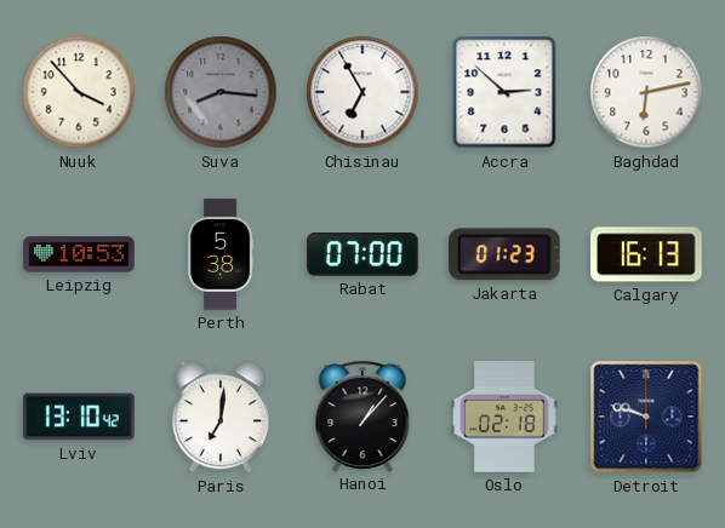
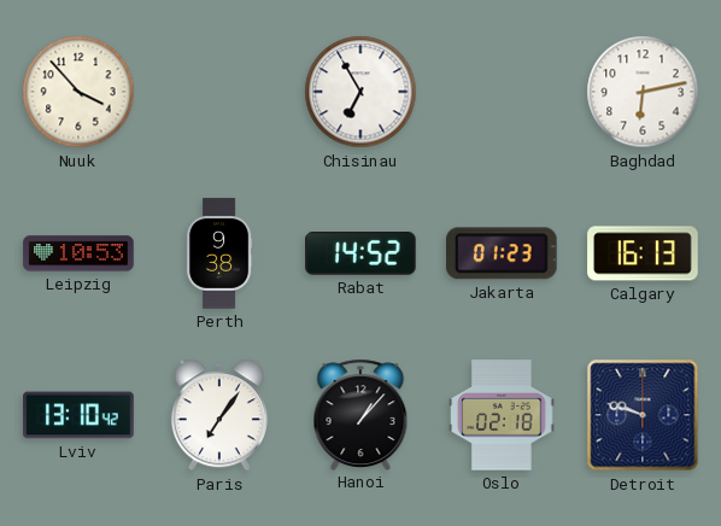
Suva: 8:16 -> none
Accra: 2:52 -> none
Perth: 5:38 -> 9:38
Rabat: 07:00 -> 14:52
Paris: 7:01 -> 7:06
